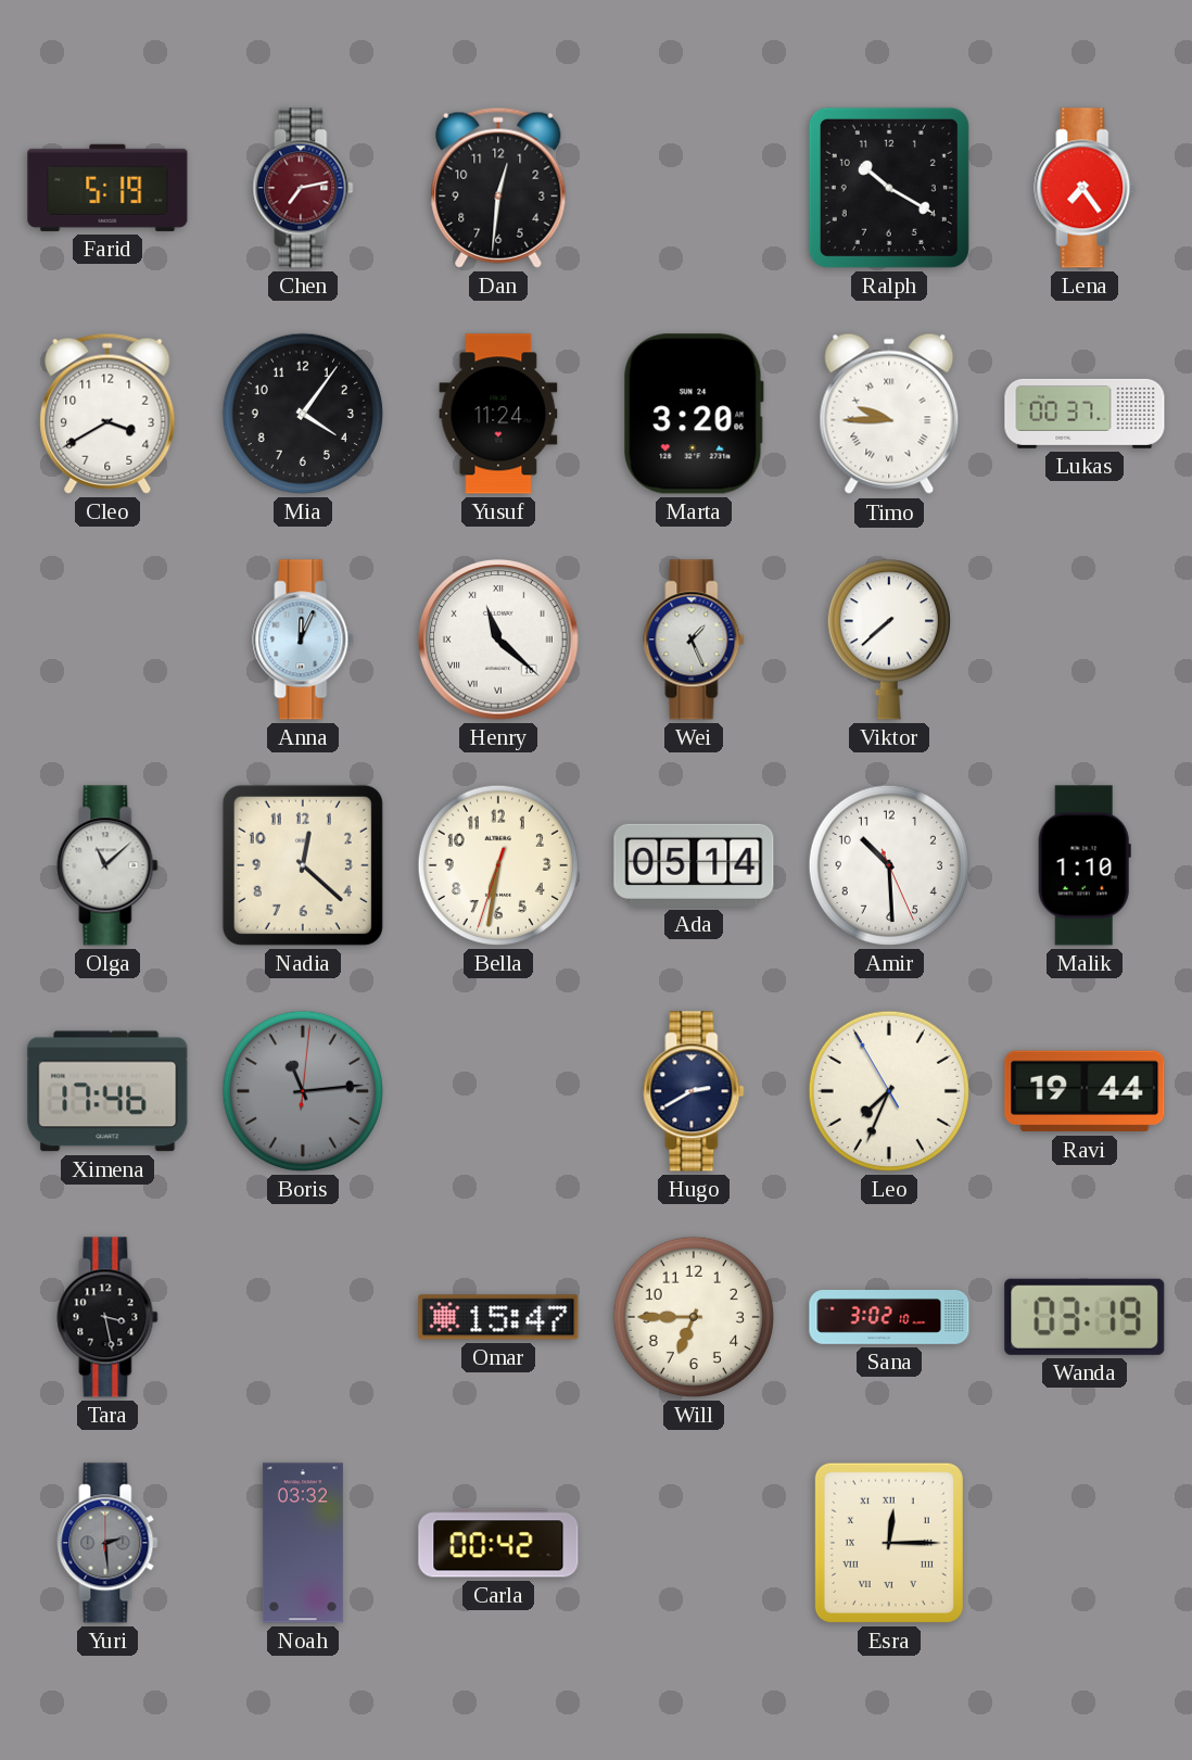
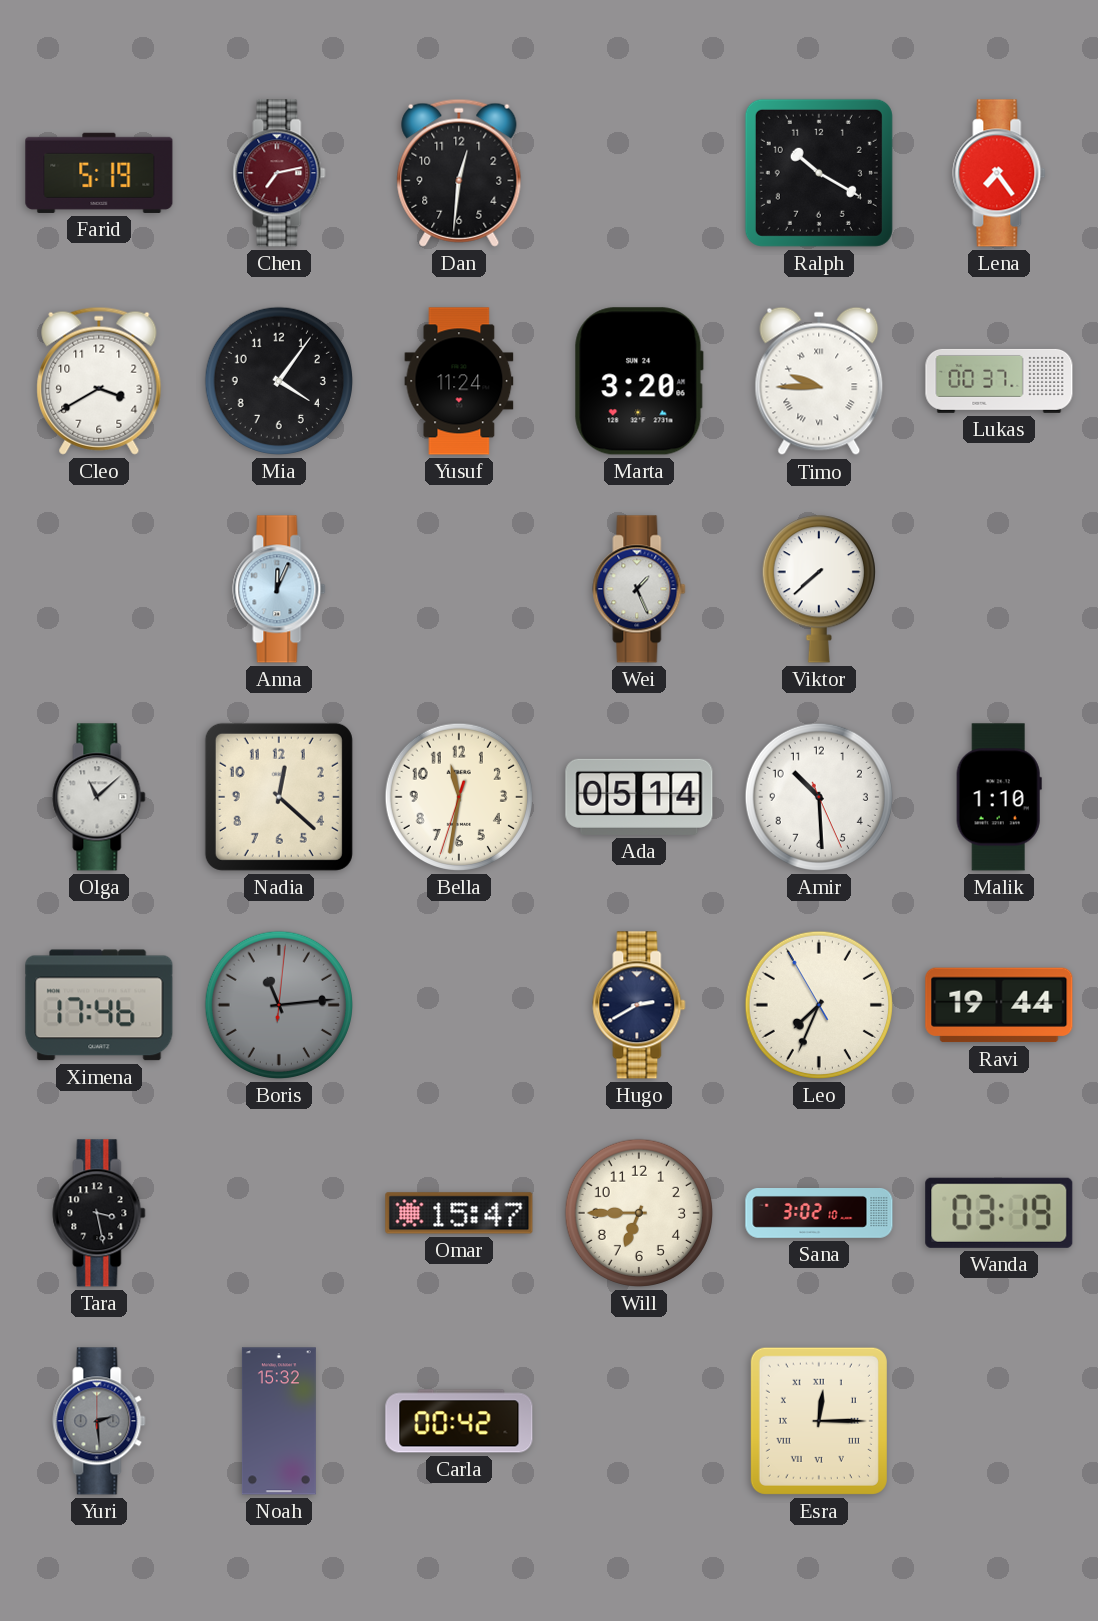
Henry: 11:22 -> none
Bella: 6:31 -> 11:31
Noah: 03:32 -> 15:32
